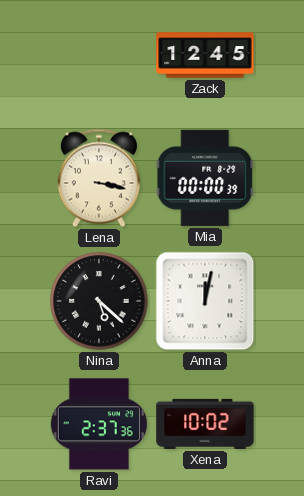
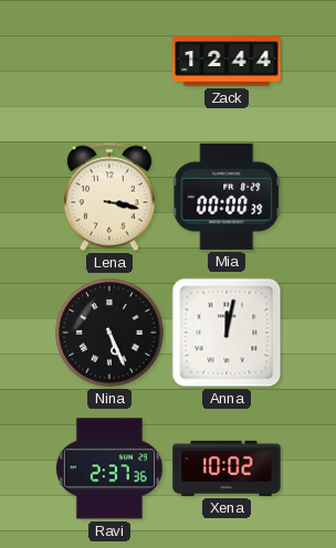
Zack: 12:45 -> 12:44
Nina: 5:22 -> 5:26
